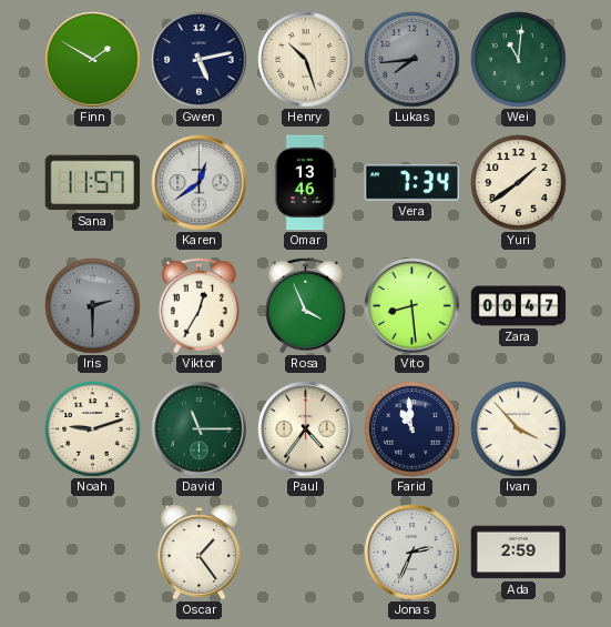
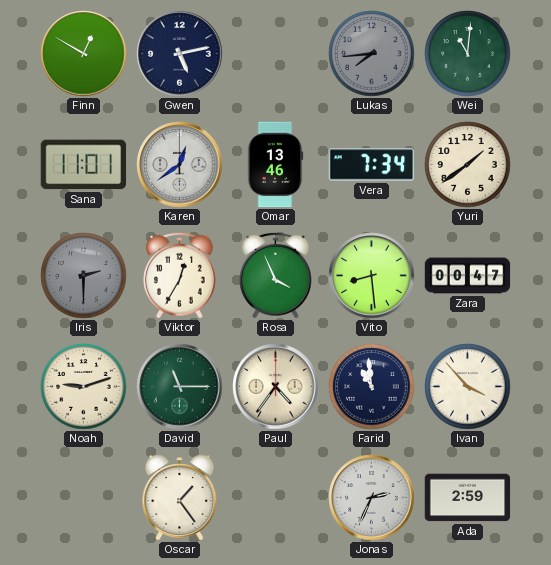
Finn: 1:50 -> 12:50
Henry: 10:27 -> none
Sana: 11:57 -> 11:01
